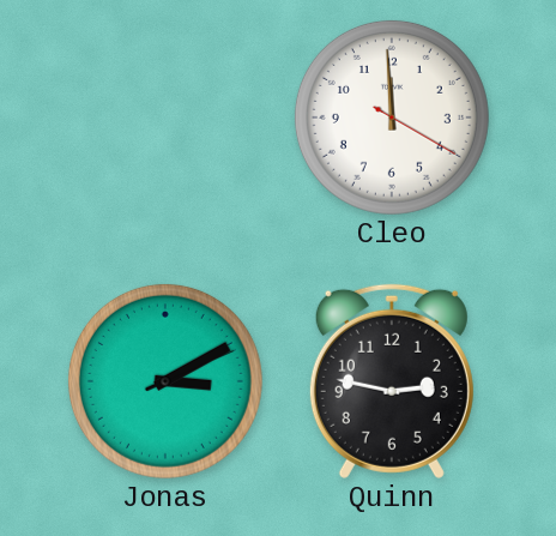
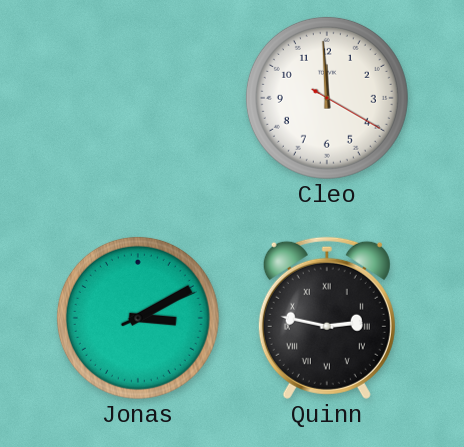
Quinn numerals: Arabic -> Roman
